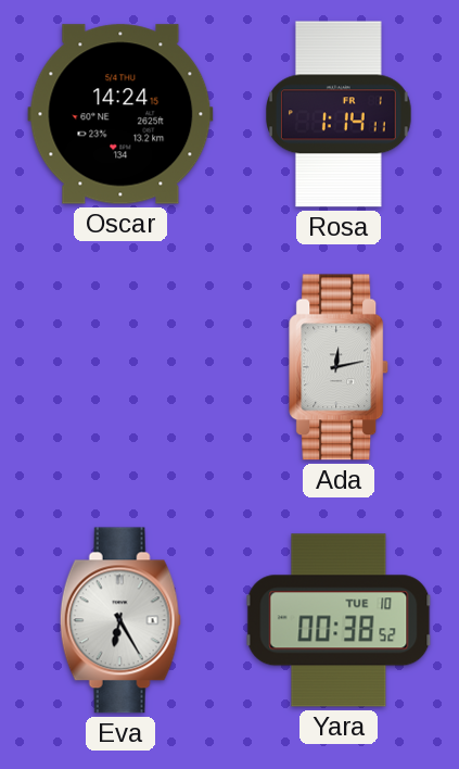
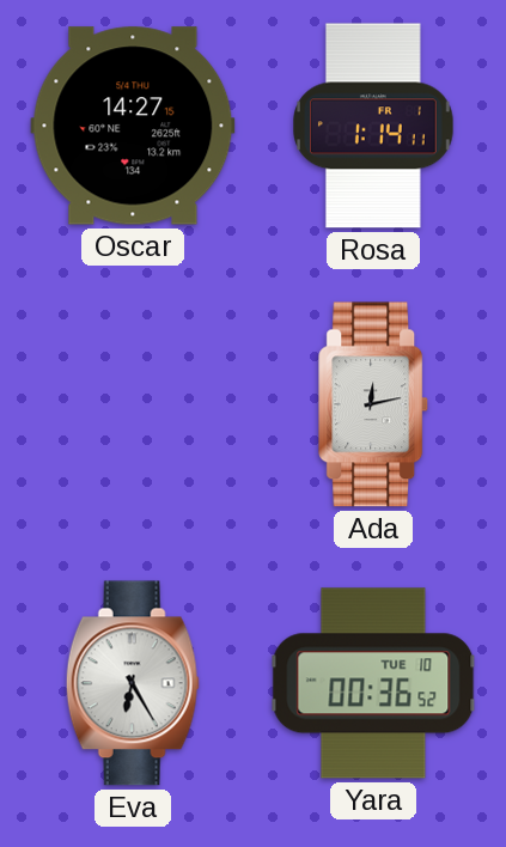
Oscar: 14:24 -> 14:27
Yara: 00:38 -> 00:36
